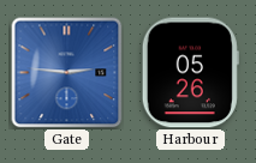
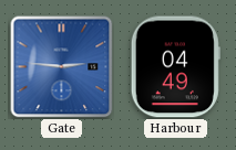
Harbour: 05:26 -> 04:49
